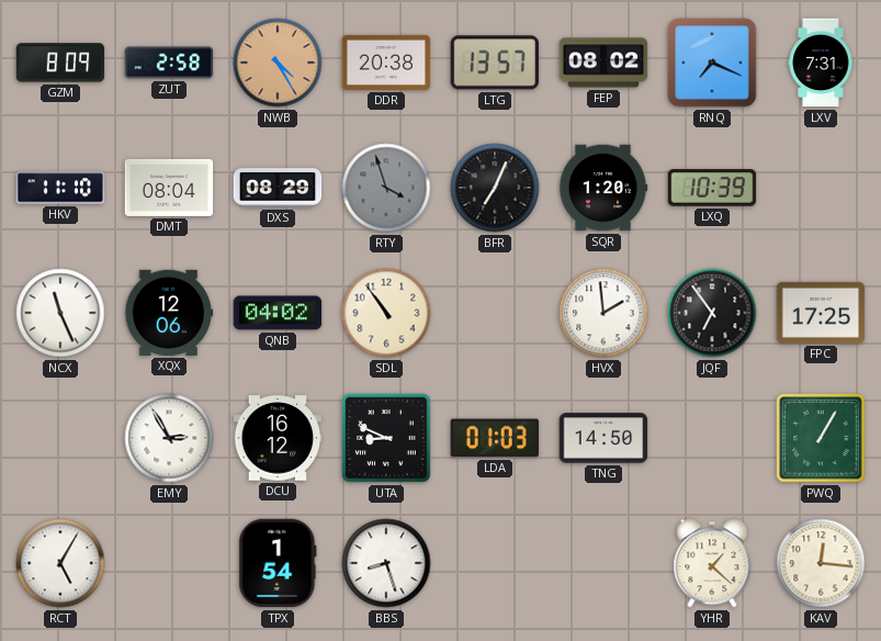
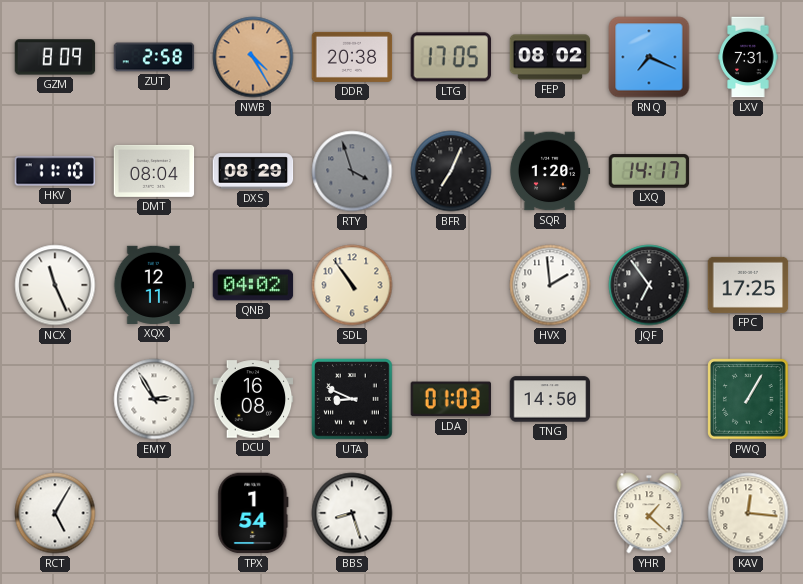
LTG: 13:57 -> 17:05
LXQ: 10:39 -> 14:17
XQX: 12:06 -> 12:11
DCU: 16:12 -> 16:08
